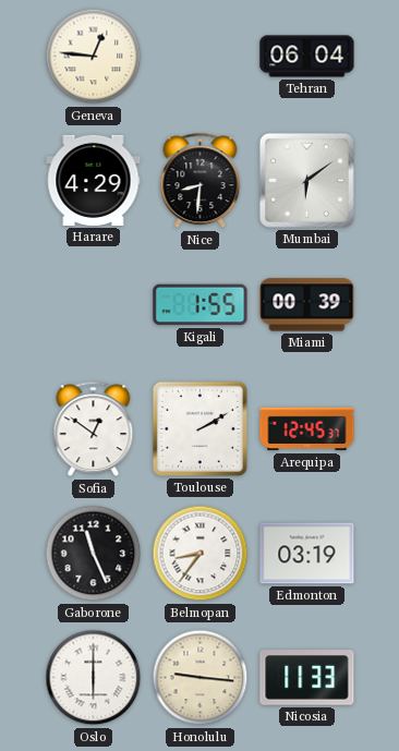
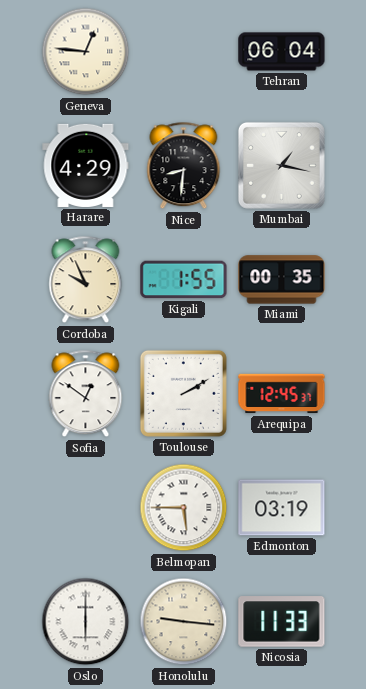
Mumbai: 6:09 -> 1:17
Cordoba: none -> 9:56
Miami: 00:39 -> 00:35
Gaborone: 11:26 -> none
Belmopan: 8:36 -> 5:45
